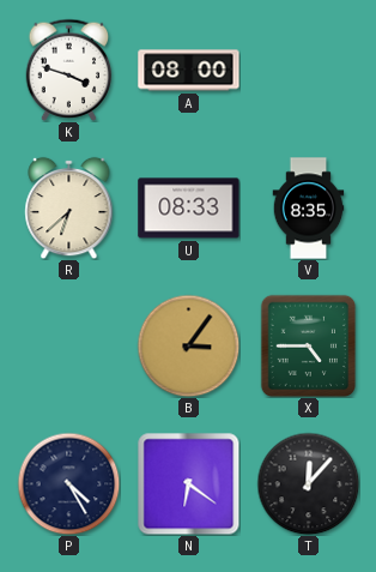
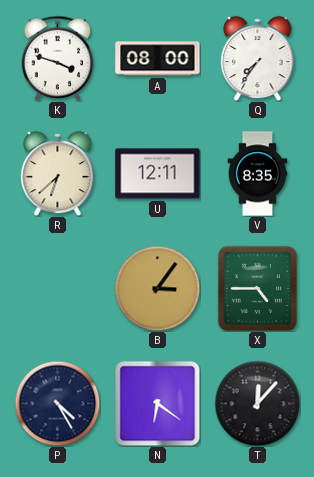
Q: none -> 7:36
U: 08:33 -> 12:11
